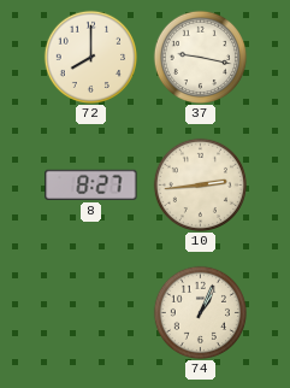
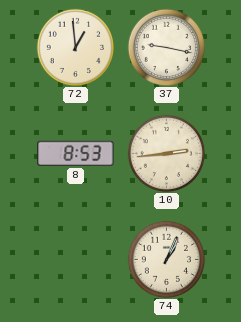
72: 8:00 -> 12:59
8: 8:27 -> 8:53
